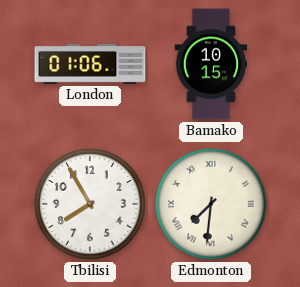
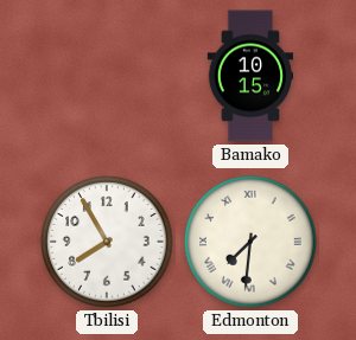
London: 01:06 -> none
